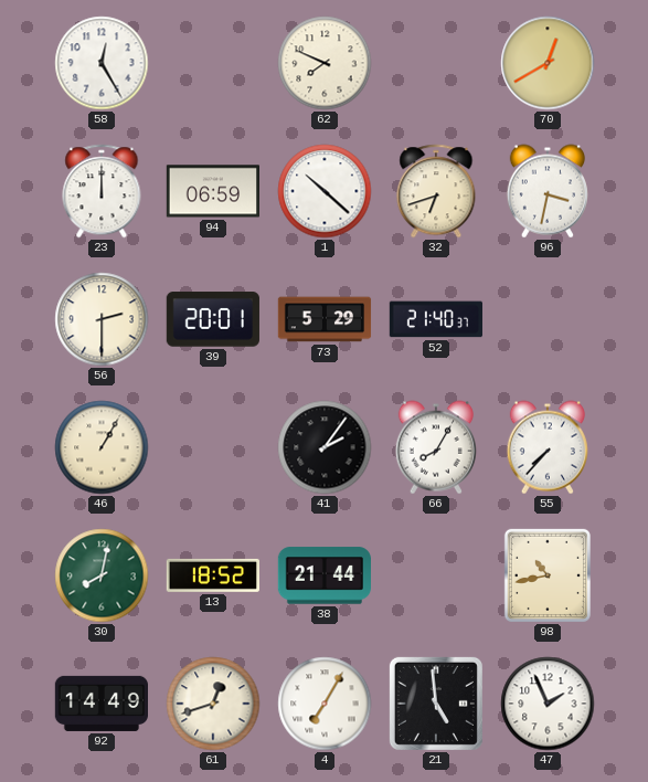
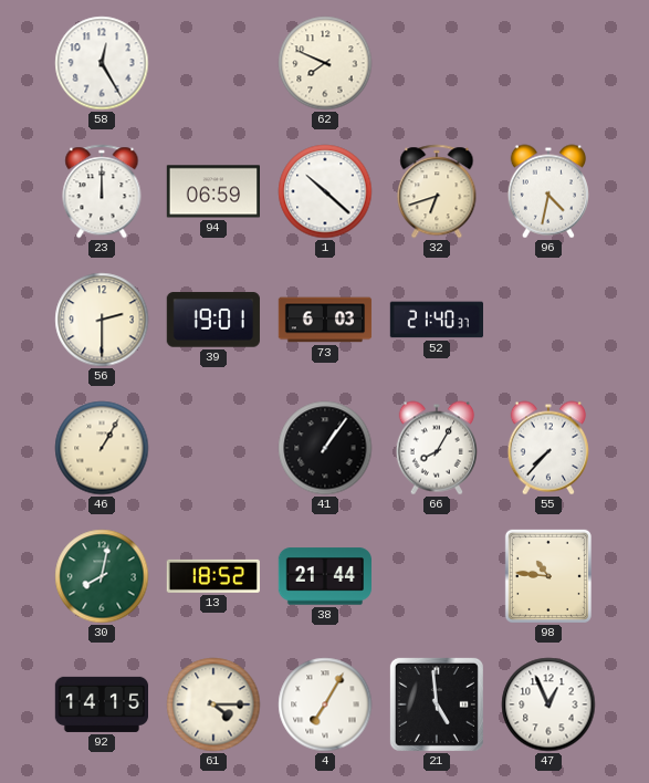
70: 12:40 -> none
96: 3:32 -> 4:32
39: 20:01 -> 19:01
73: 5:29 -> 6:03
41: 2:06 -> 1:06
98: 10:43 -> 10:46
92: 14:49 -> 14:15
61: 12:42 -> 4:15
47: 1:56 -> 12:56
